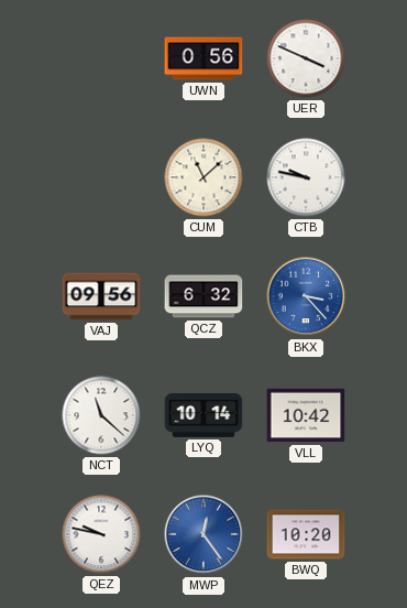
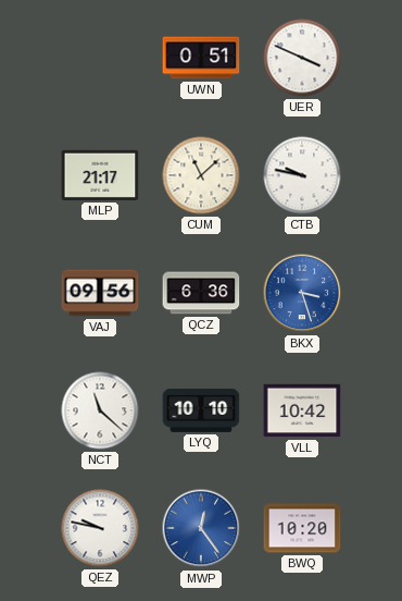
UWN: 0:56 -> 0:51
MLP: none -> 21:17
QCZ: 6:32 -> 6:36
BKX: 3:23 -> 3:27
LYQ: 10:14 -> 10:10
